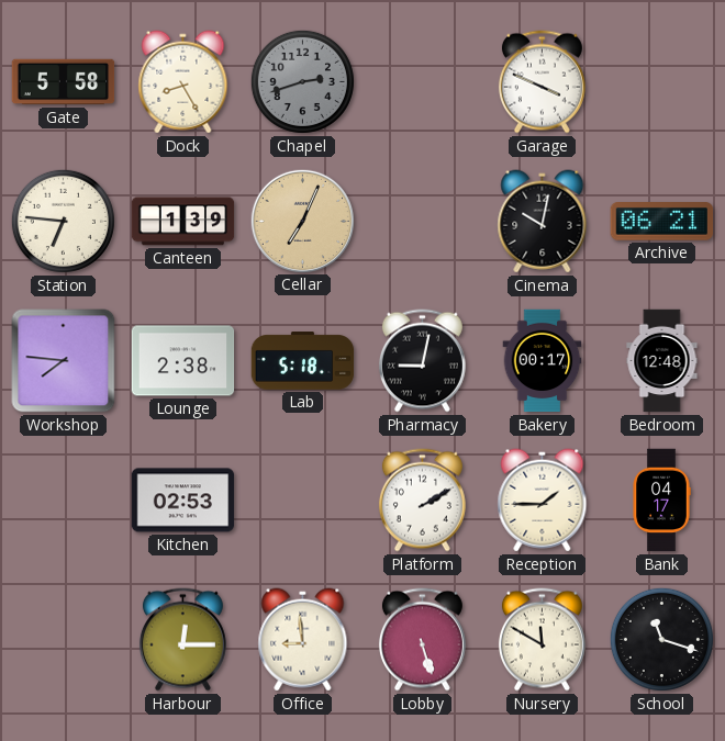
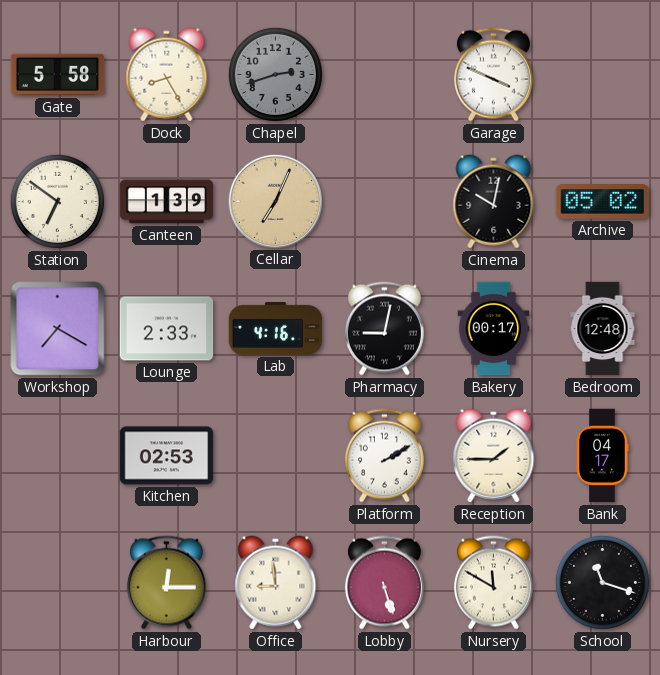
Station: 6:46 -> 6:51
Archive: 06:21 -> 05:02
Workshop: 7:46 -> 7:20
Lounge: 2:38 -> 2:33
Lab: 5:18 -> 4:16
